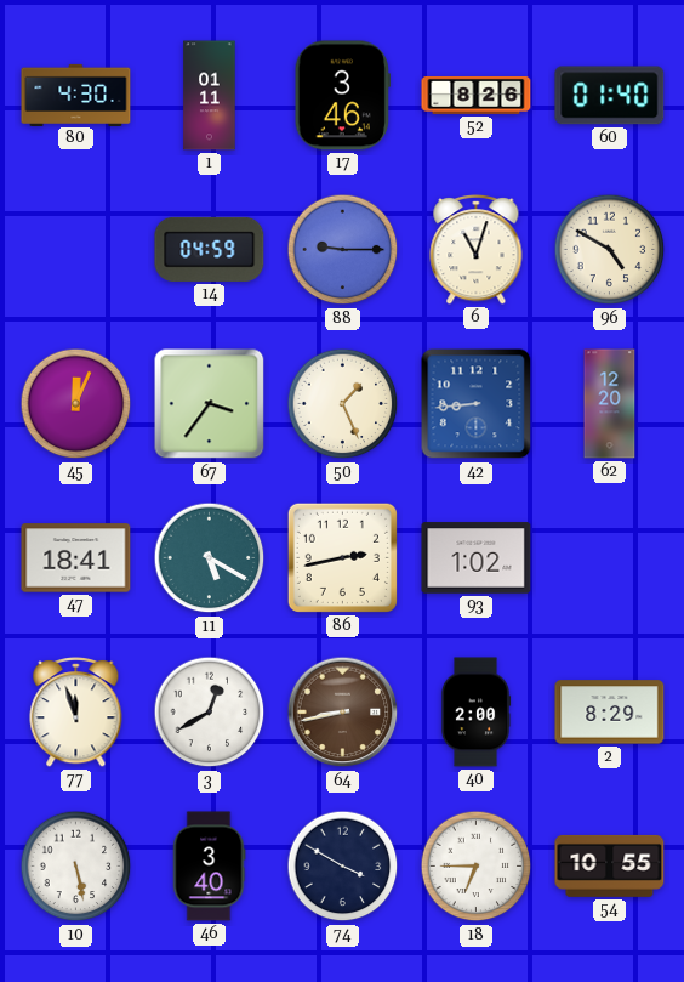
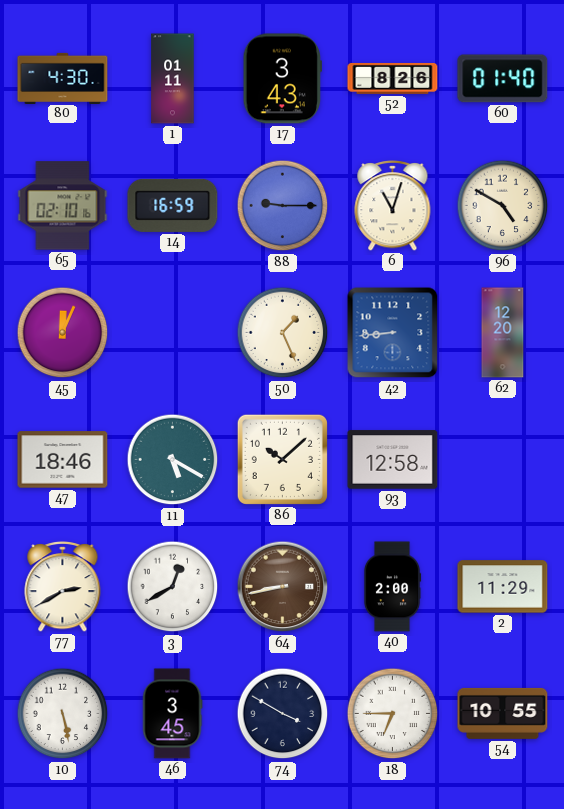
17: 3:46 -> 3:43
65: none -> 02:10
14: 04:59 -> 16:59
67: 3:36 -> none
47: 18:41 -> 18:46
86: 2:43 -> 10:08
93: 1:02 -> 12:58
77: 11:57 -> 2:40
2: 8:29 -> 11:29
46: 3:40 -> 3:45
